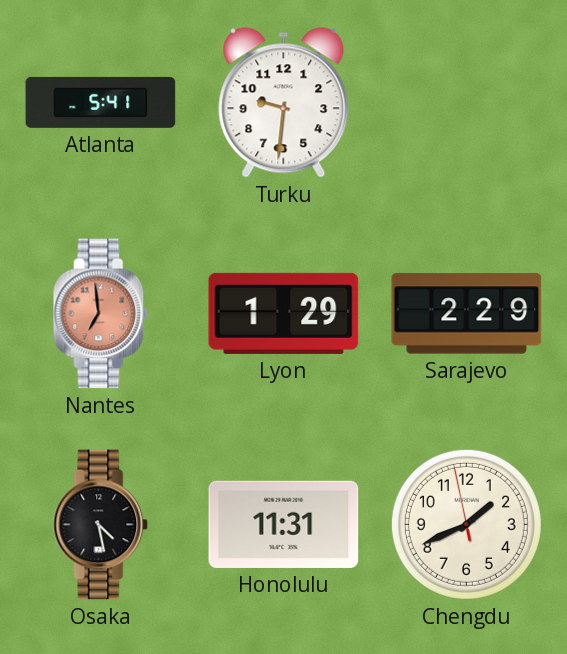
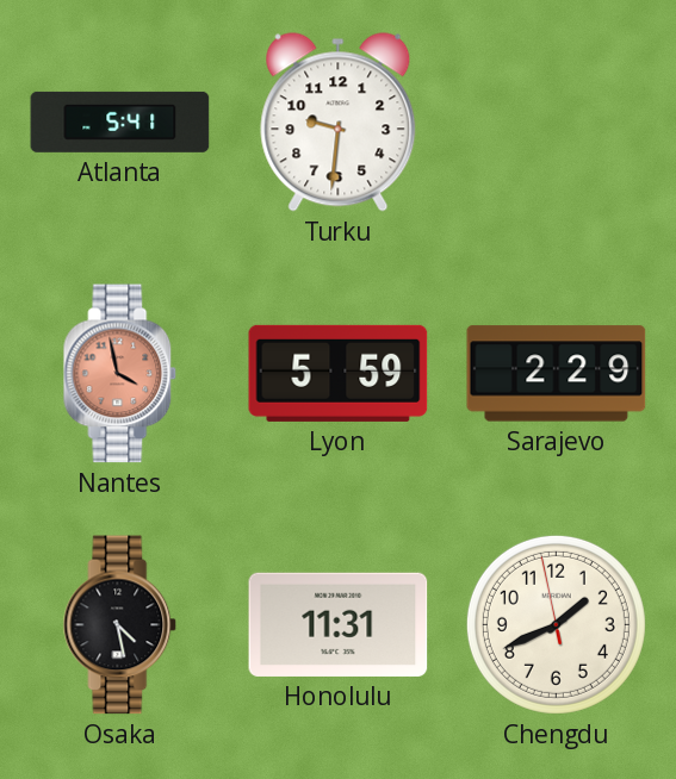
Nantes: 6:59 -> 3:58
Lyon: 1:29 -> 5:59
